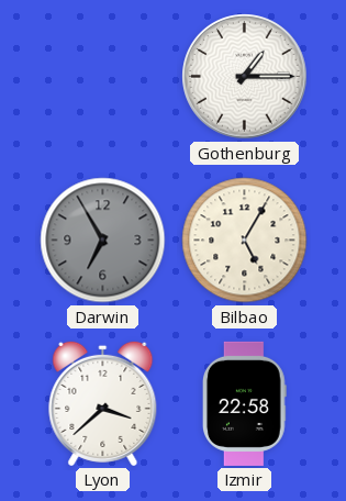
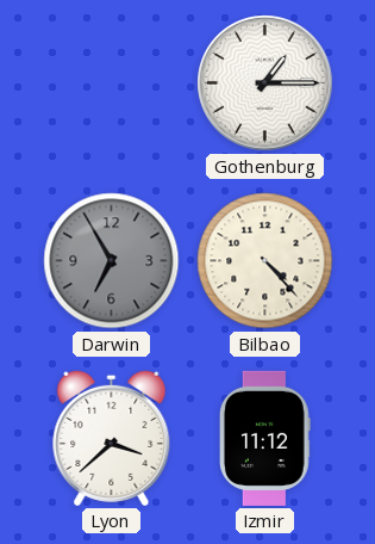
Bilbao: 5:05 -> 4:23
Izmir: 22:58 -> 11:12
